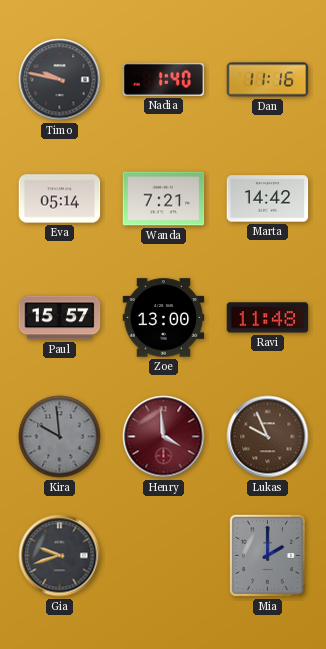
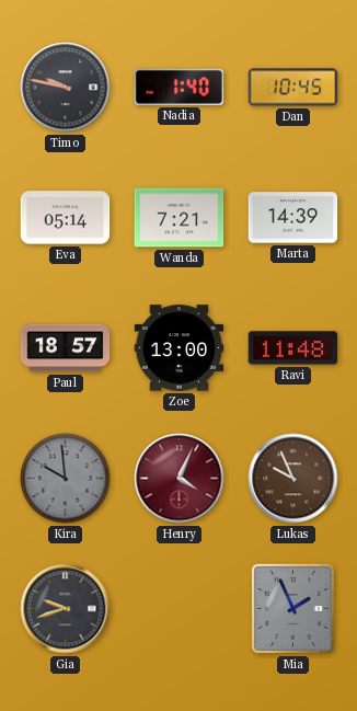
Dan: 11:16 -> 10:45
Marta: 14:42 -> 14:39
Paul: 15:57 -> 18:57
Henry: 3:59 -> 4:04
Mia: 2:00 -> 1:56
